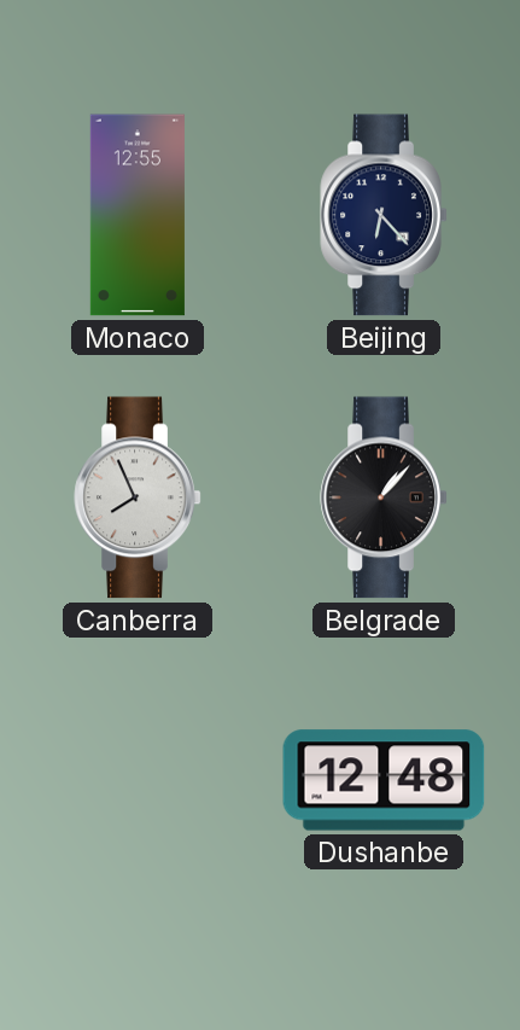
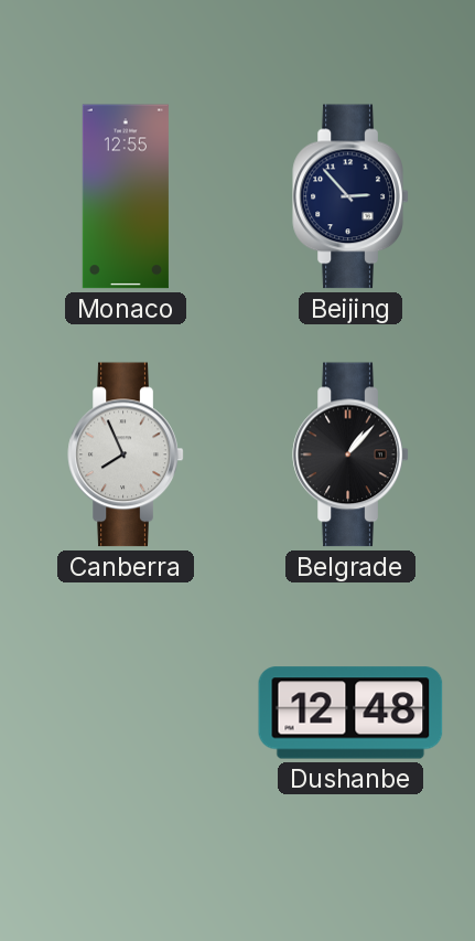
Beijing: 6:23 -> 2:53
